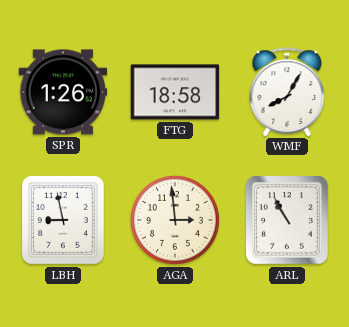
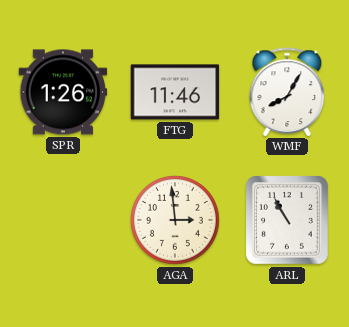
FTG: 18:58 -> 11:46
LBH: 8:58 -> none
